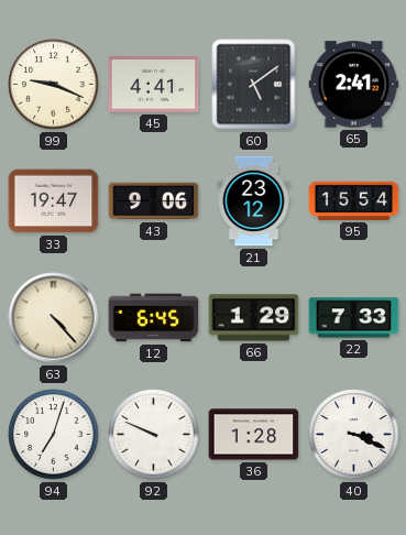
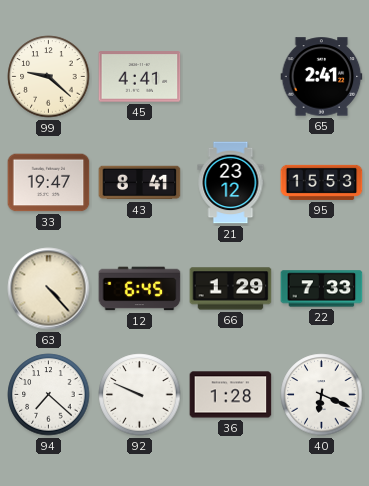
99: 9:19 -> 9:22
60: 5:09 -> none
43: 9:06 -> 8:41
95: 15:54 -> 15:53
94: 7:03 -> 7:22
40: 3:19 -> 6:19
